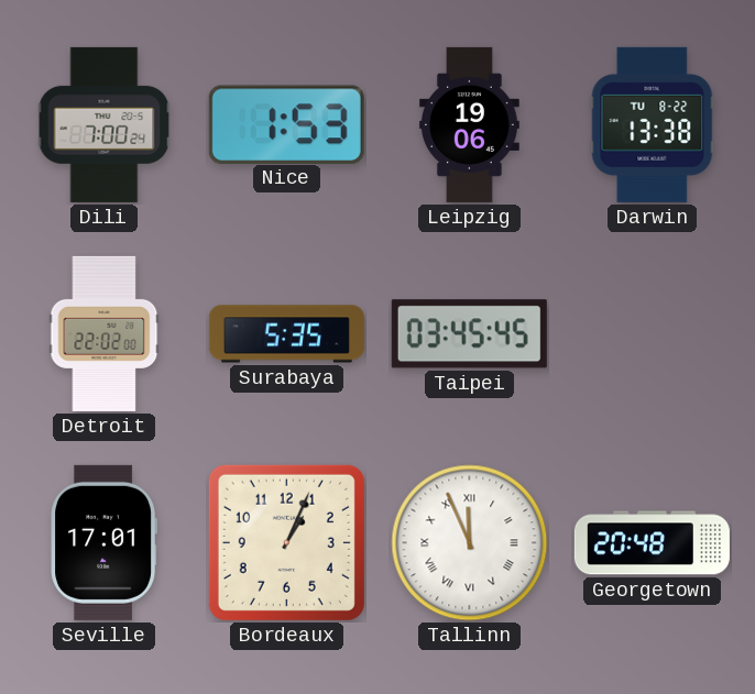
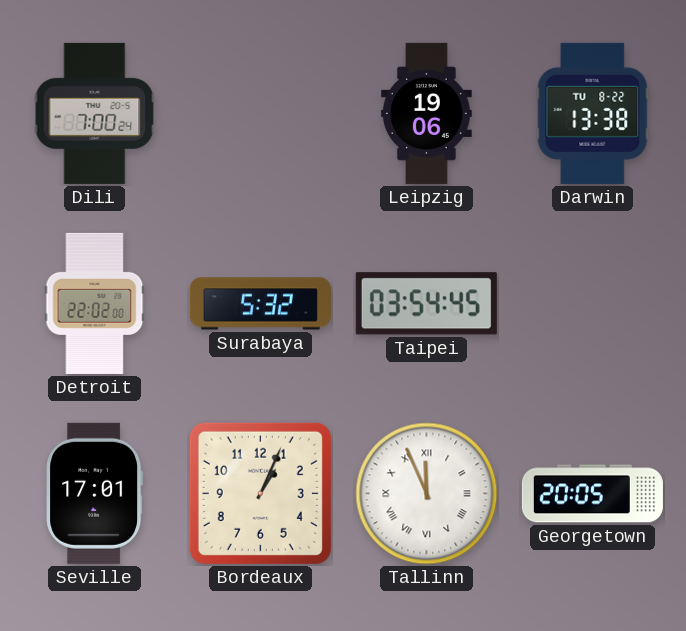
Nice: 1:53 -> none
Surabaya: 5:35 -> 5:32
Taipei: 03:45 -> 03:54
Georgetown: 20:48 -> 20:05
